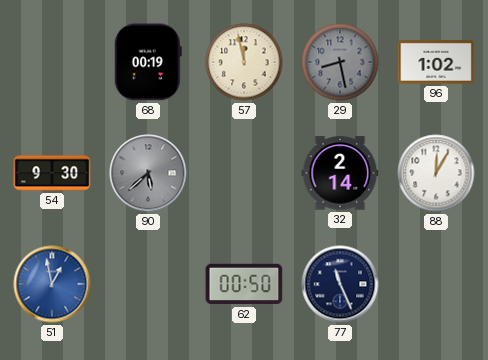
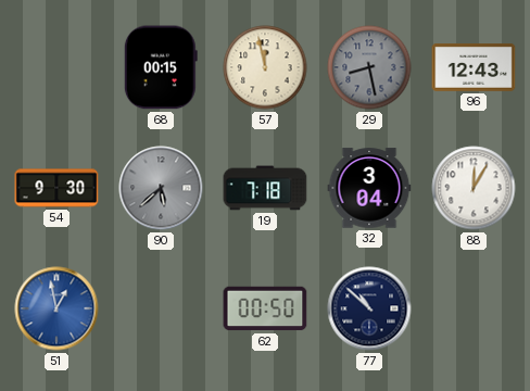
68: 00:19 -> 00:15
96: 1:02 -> 12:43
19: none -> 7:18
32: 2:14 -> 3:04
77: 11:26 -> 10:52
